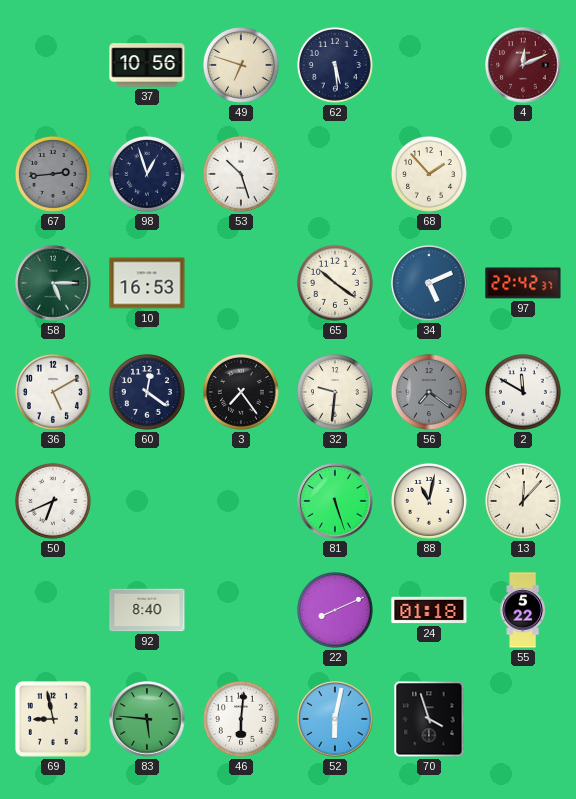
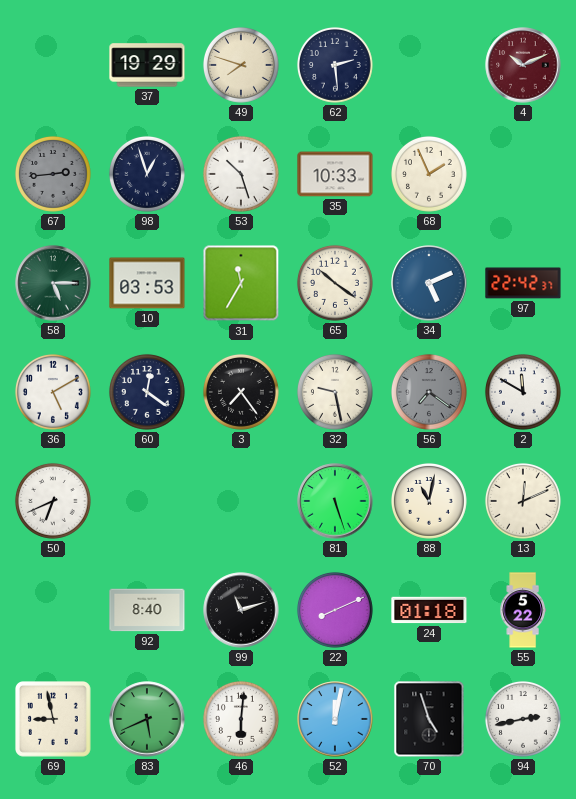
37: 10:56 -> 19:29
49: 6:48 -> 7:48
62: 5:29 -> 2:29
4: 12:11 -> 10:11
35: none -> 10:33
68: 1:53 -> 1:56
10: 16:53 -> 03:53
31: none -> 11:35
32: 9:31 -> 9:28
13: 12:07 -> 12:11
99: none -> 11:12
83: 5:46 -> 5:41
52: 6:02 -> 12:02
70: 3:57 -> 4:57
94: none -> 2:43
